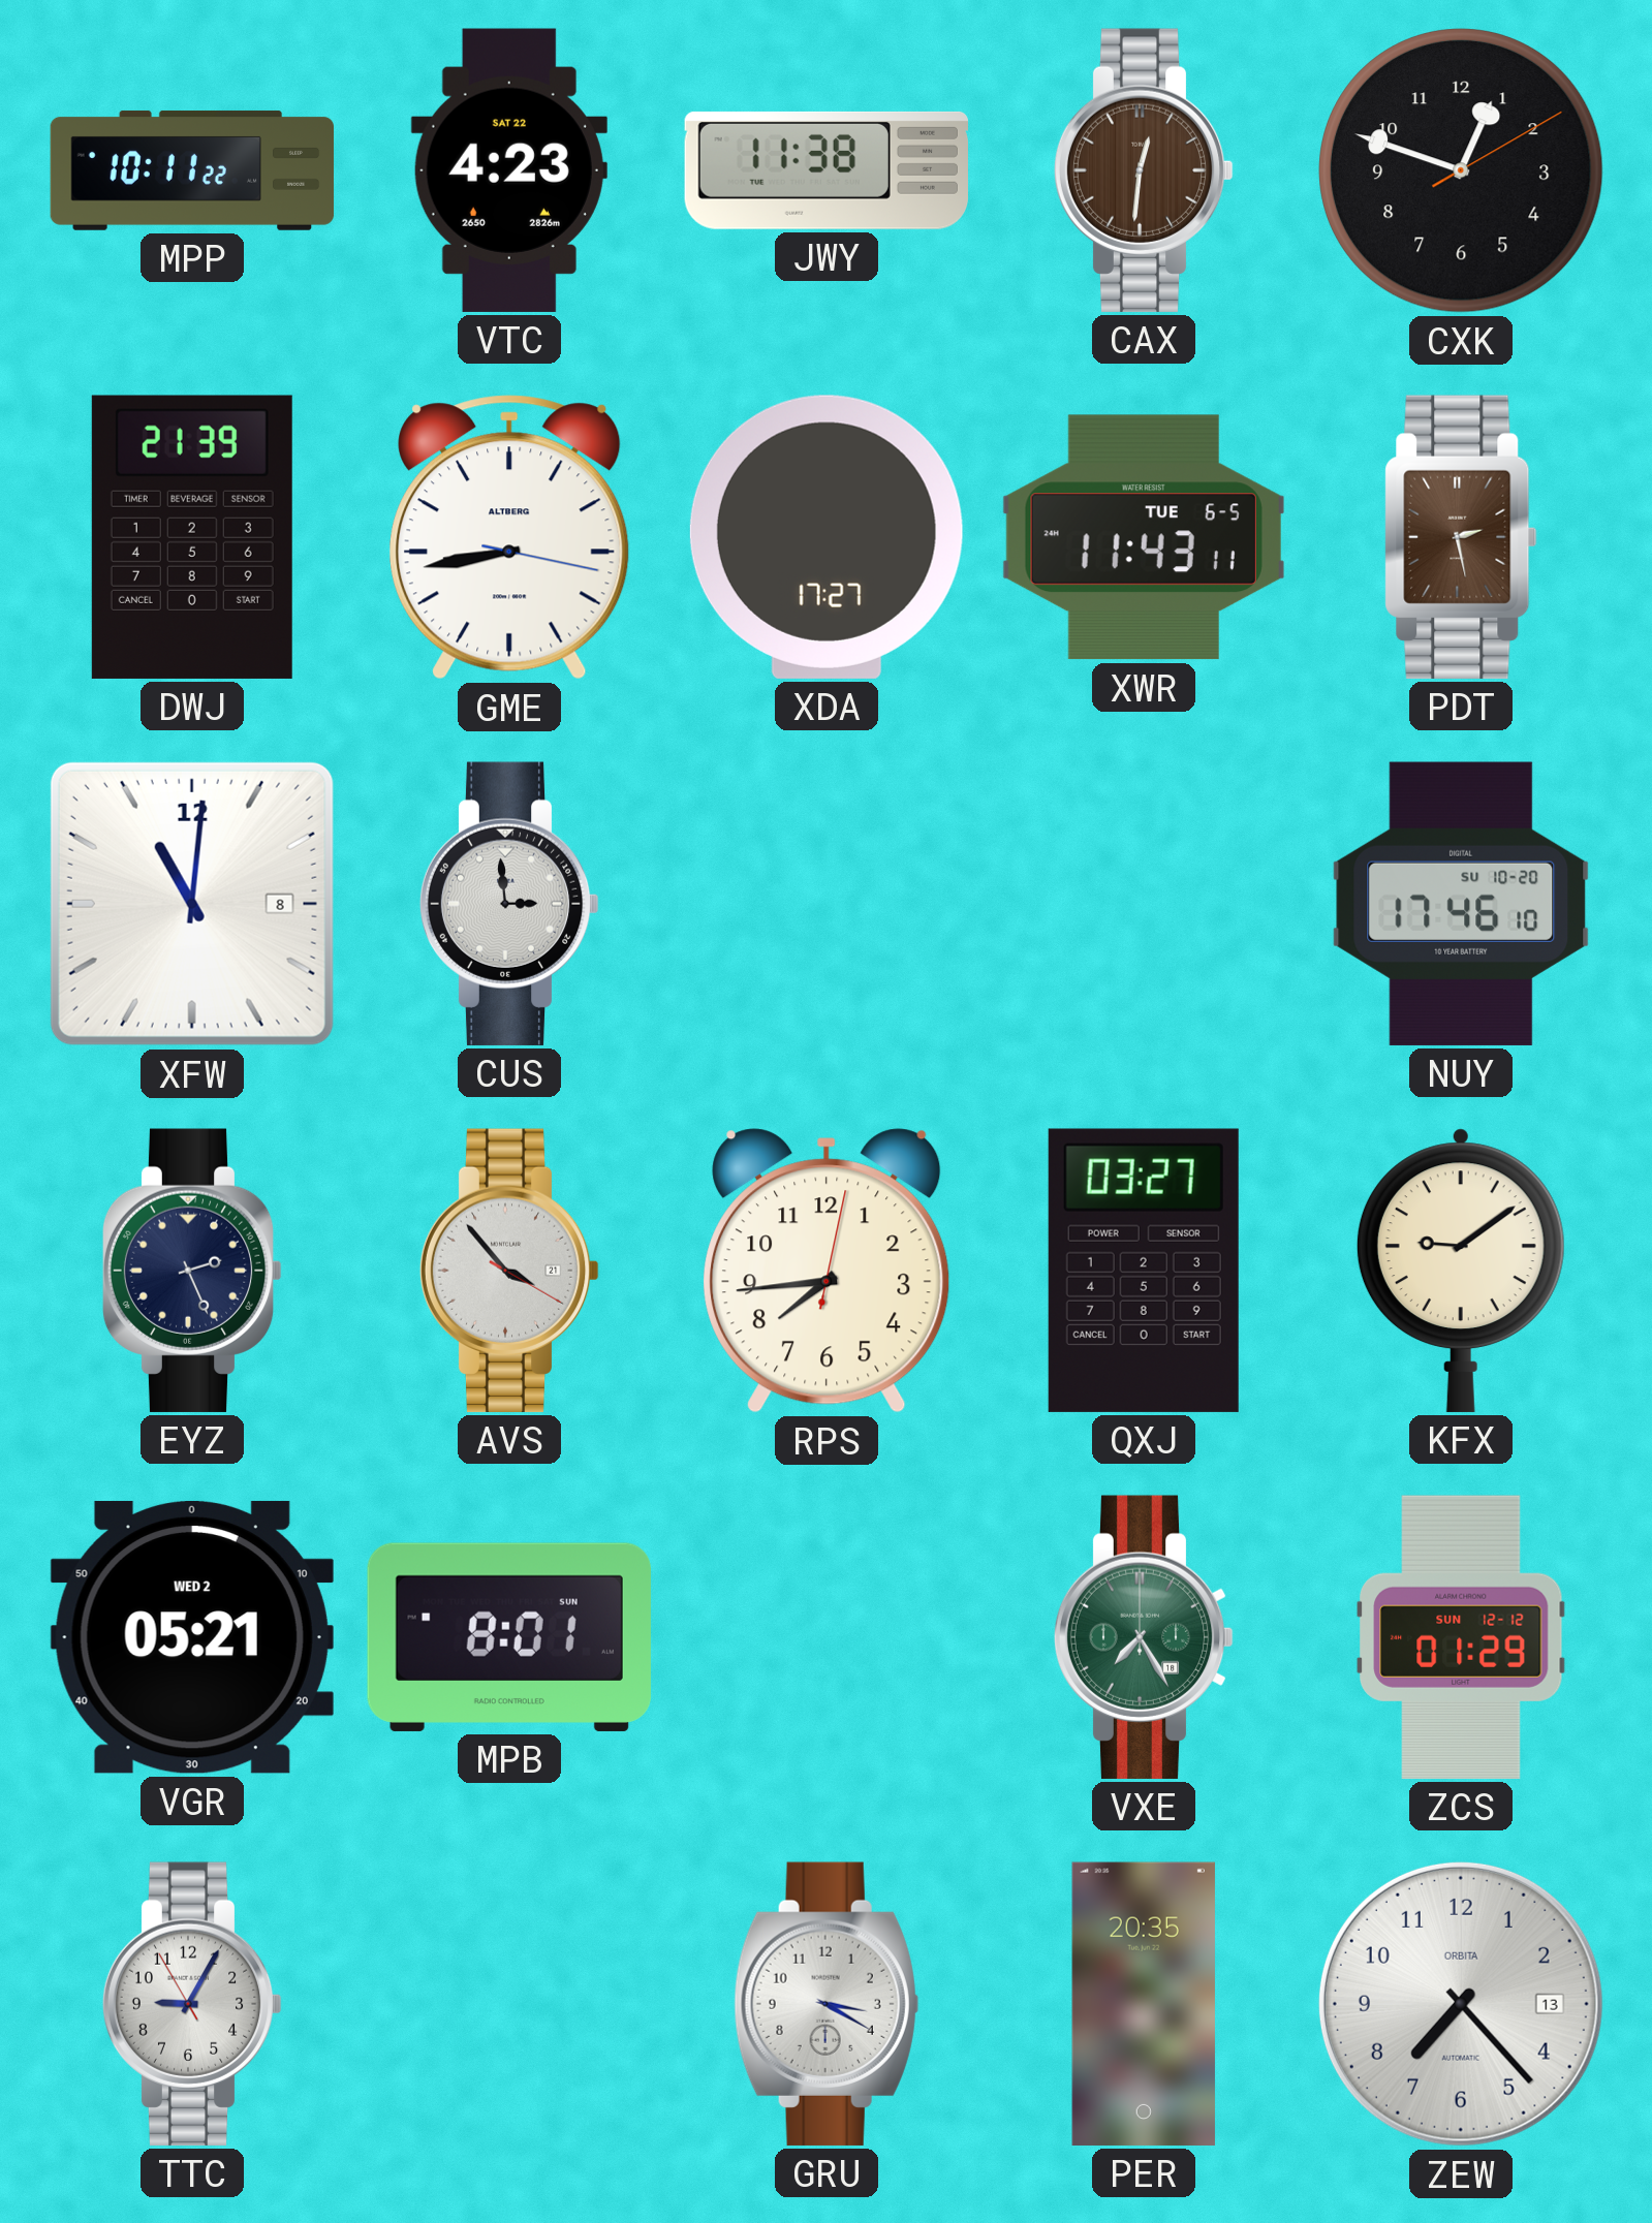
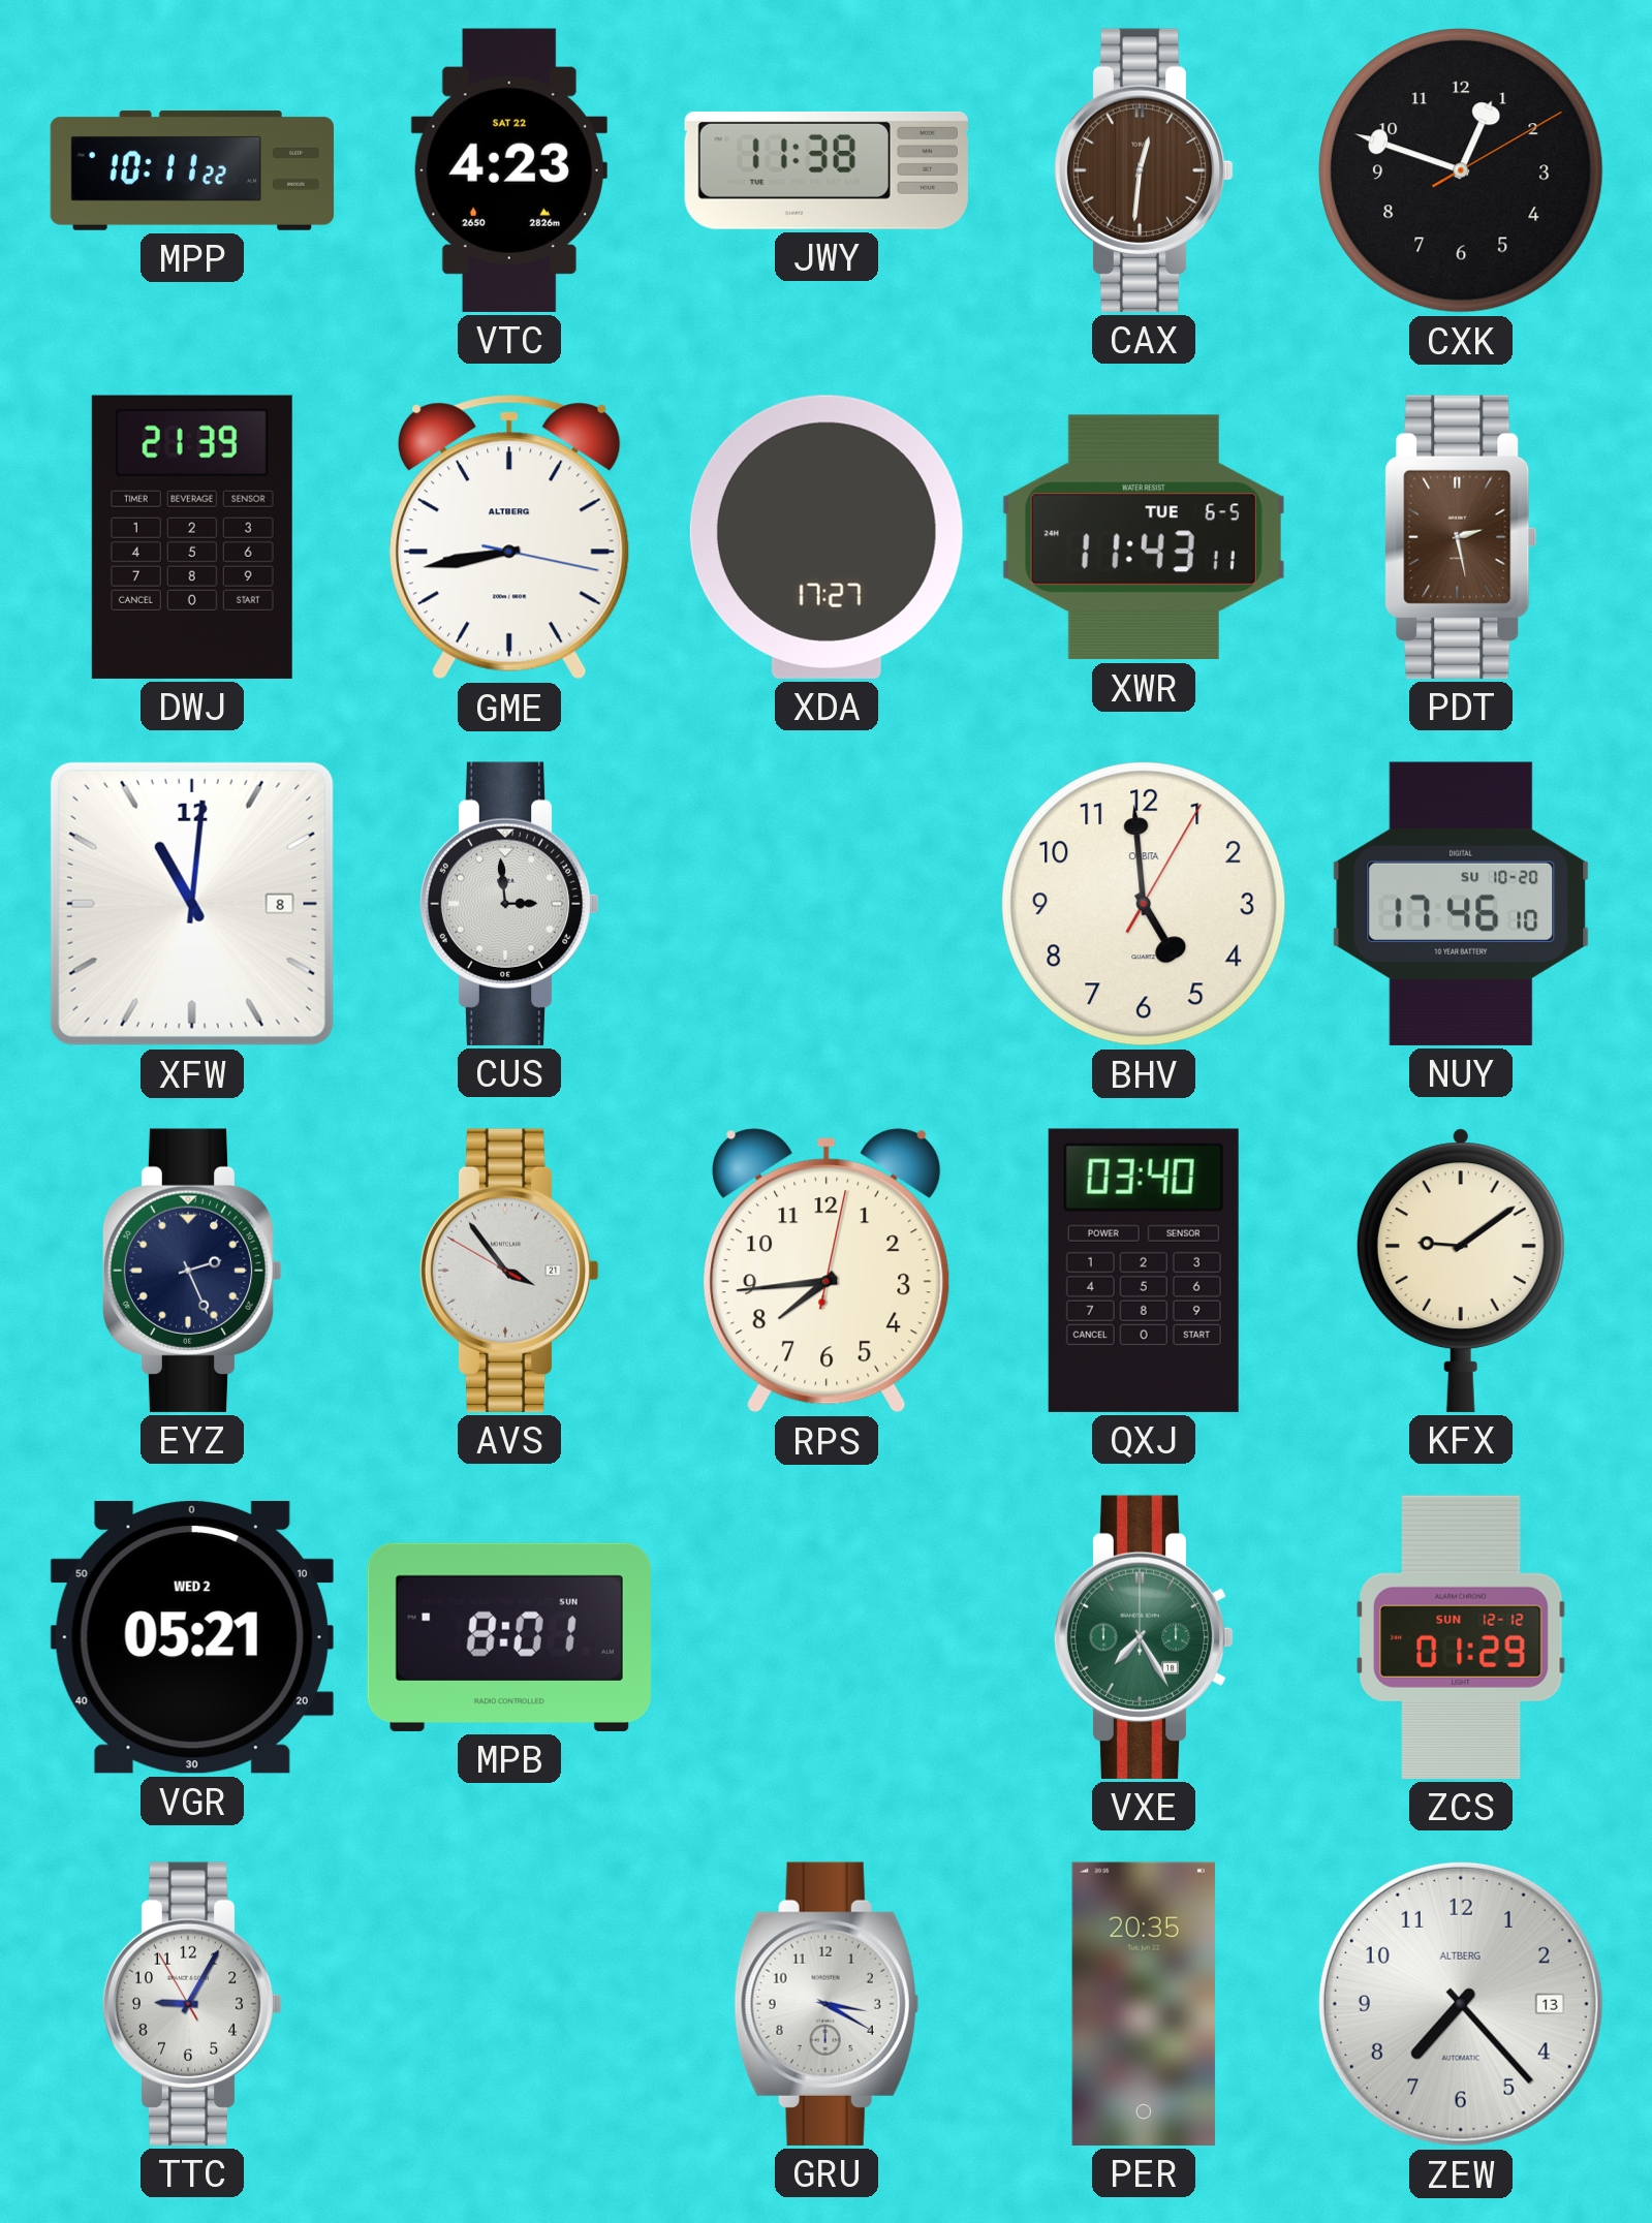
BHV: none -> 4:59
AVS: 3:53:20 -> 3:53:50
QXJ: 03:27 -> 03:40
ZEW brand: ORBITA -> ALTBERG
